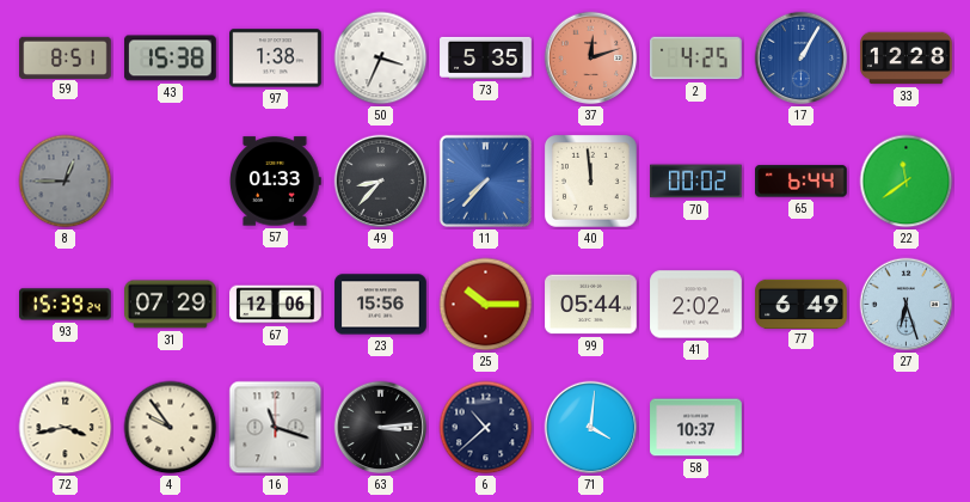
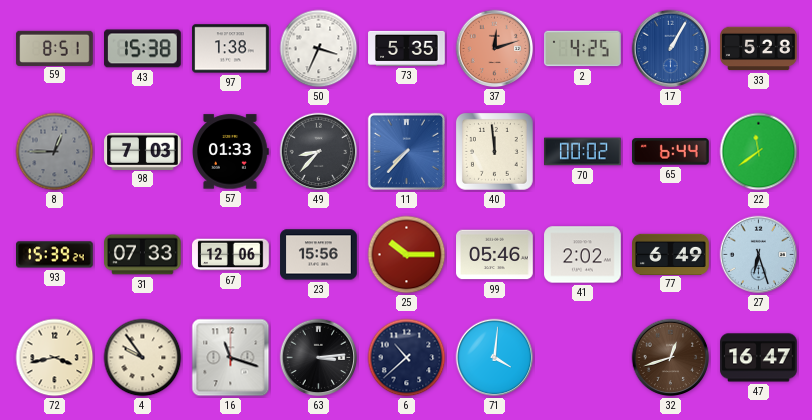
33: 12:28 -> 5:28
98: none -> 7:03
31: 07:29 -> 07:33
99: 05:44 -> 05:46
58: 10:37 -> none
32: none -> 12:42
47: none -> 16:47
